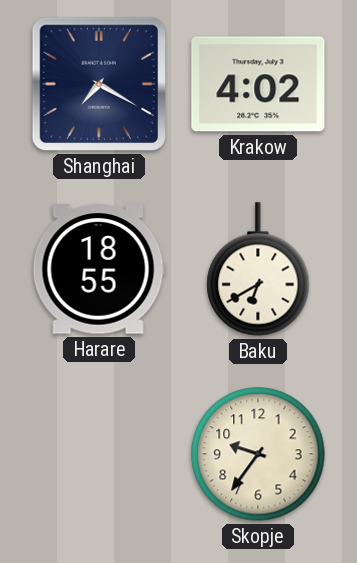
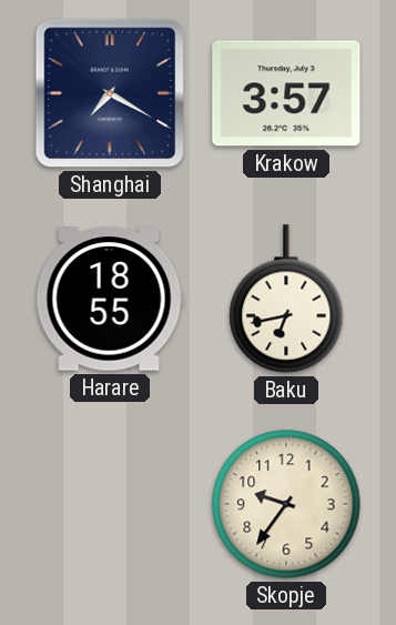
Krakow: 4:02 -> 3:57
Baku: 6:40 -> 6:43
